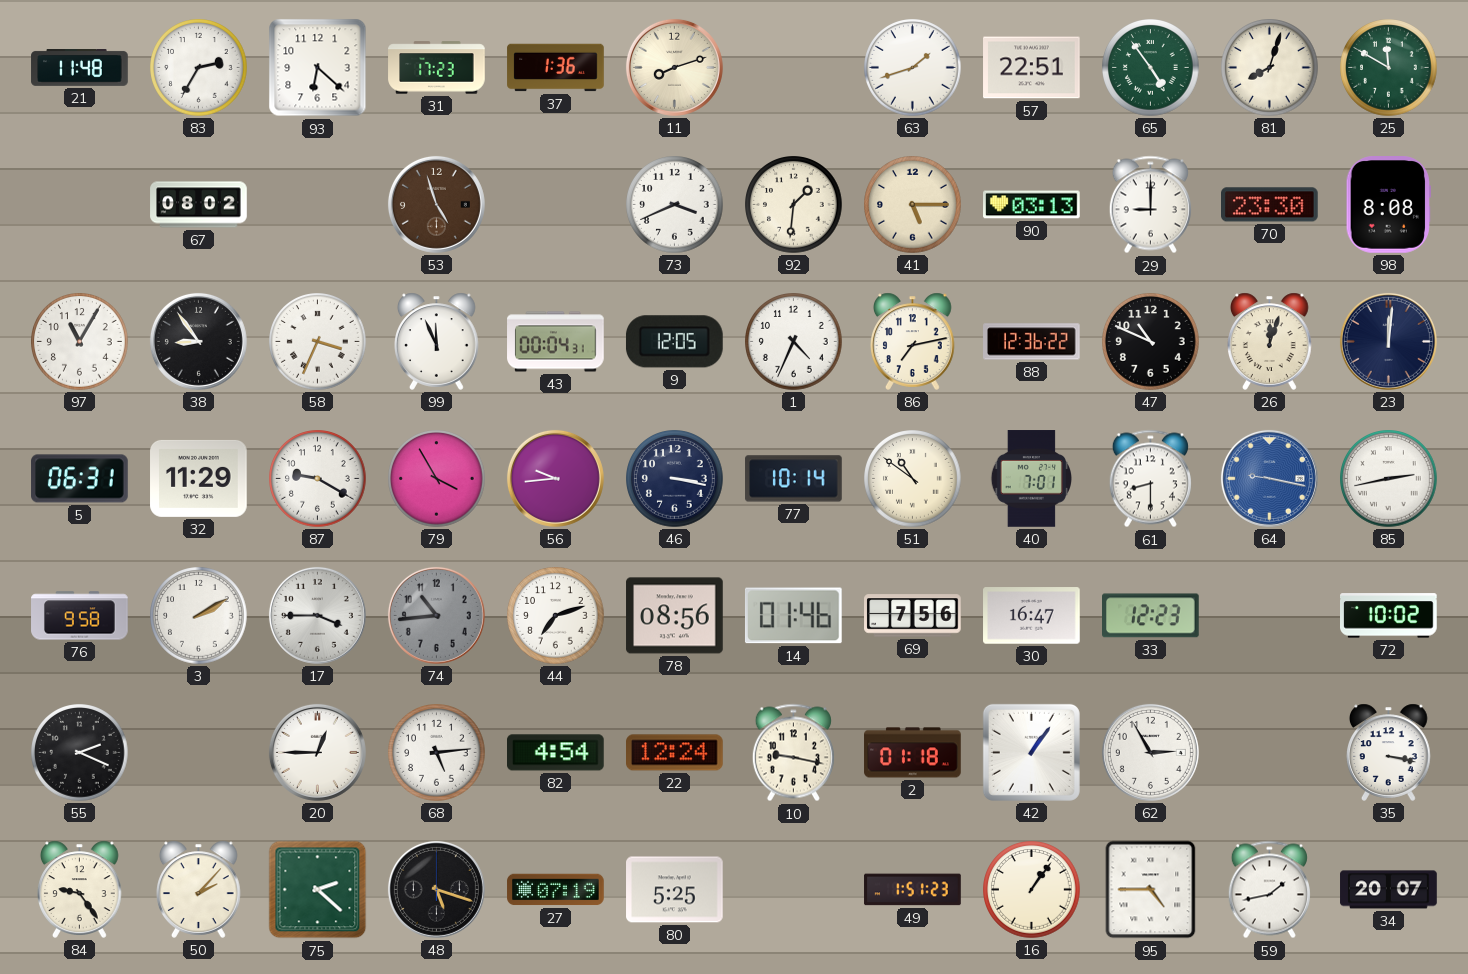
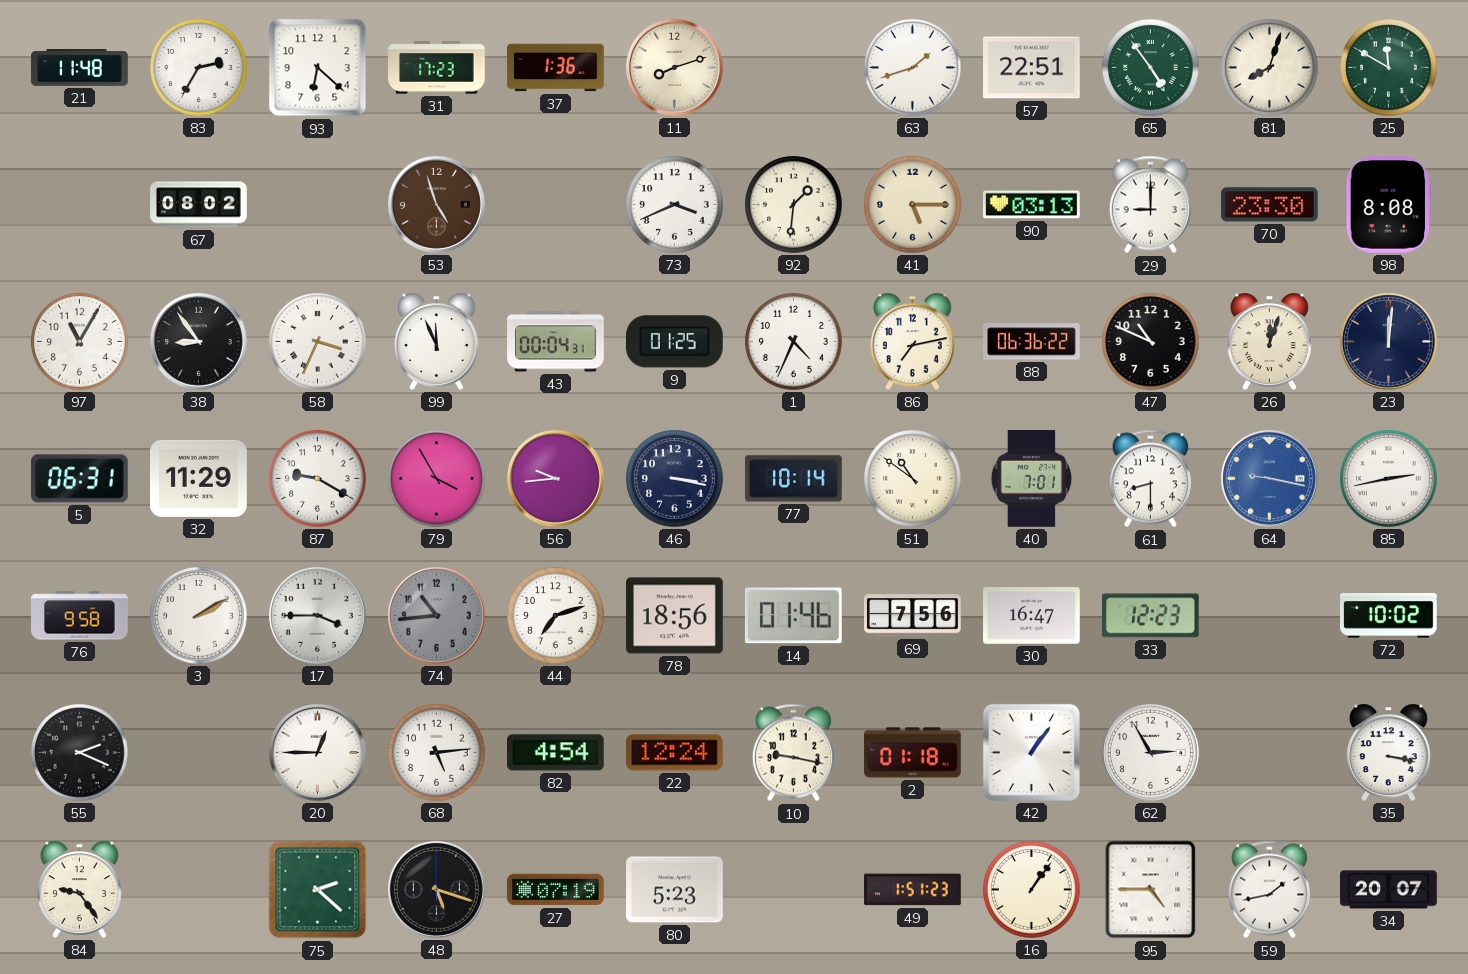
9: 12:05 -> 01:25
88: 12:36 -> 06:36
78: 08:56 -> 18:56
50: 2:07 -> none
80: 5:25 -> 5:23
